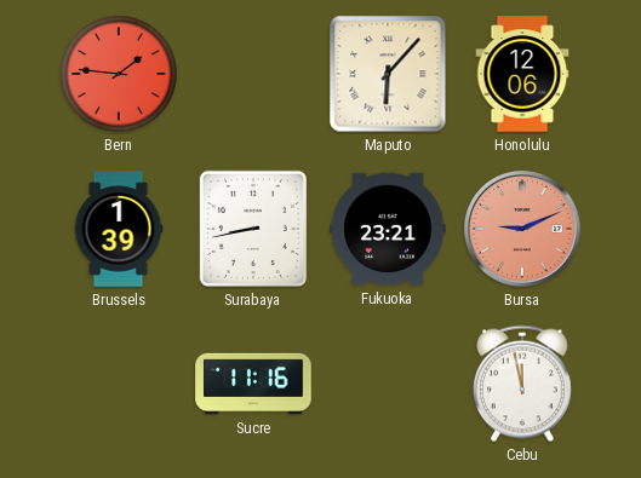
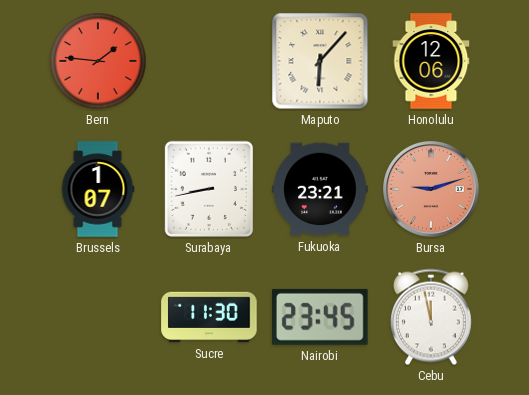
Brussels: 1:39 -> 1:07
Bursa: 9:11 -> 9:12
Sucre: 11:16 -> 11:30
Nairobi: none -> 23:45
